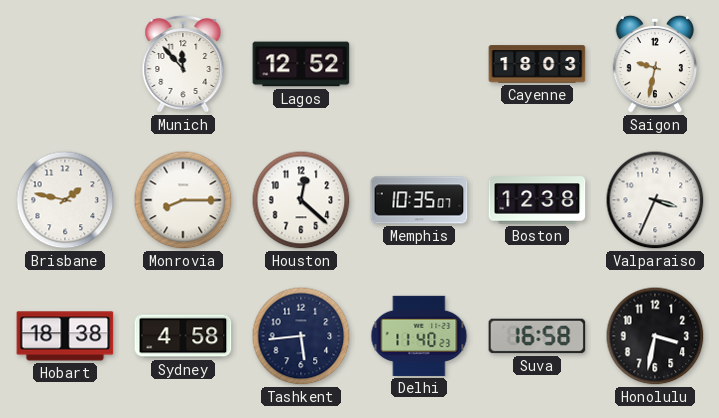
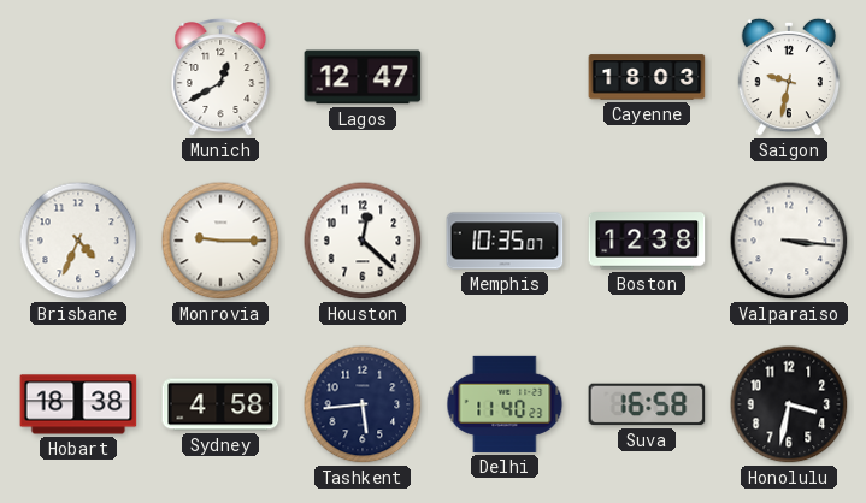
Munich: 11:53 -> 12:40
Lagos: 12:52 -> 12:47
Brisbane: 1:47 -> 4:34
Monrovia: 8:15 -> 9:15
Valparaiso: 3:34 -> 3:16
